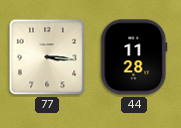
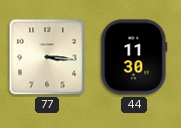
44: 11:28 -> 11:30
